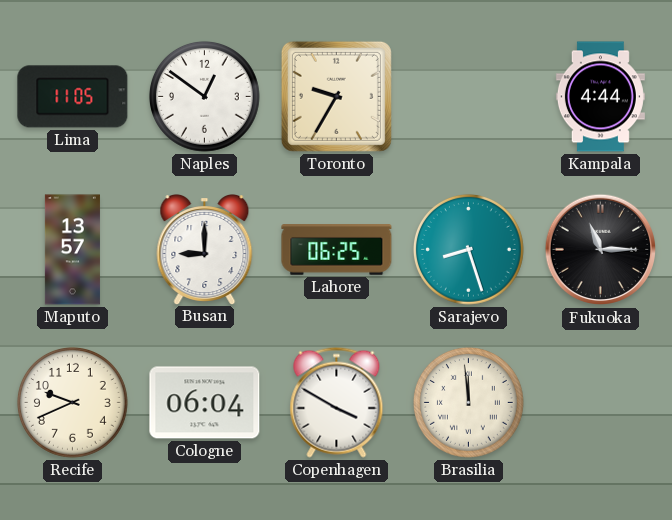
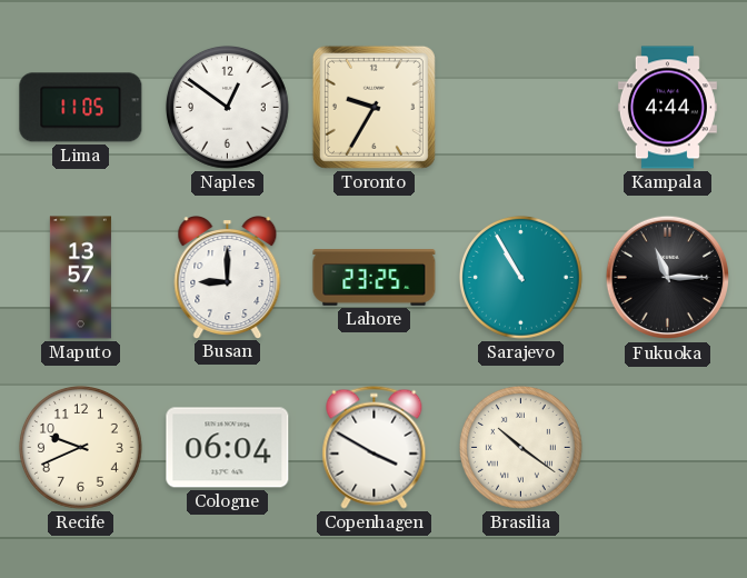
Lahore: 06:25 -> 23:25
Sarajevo: 8:27 -> 10:55
Brasilia: 11:59 -> 10:21
